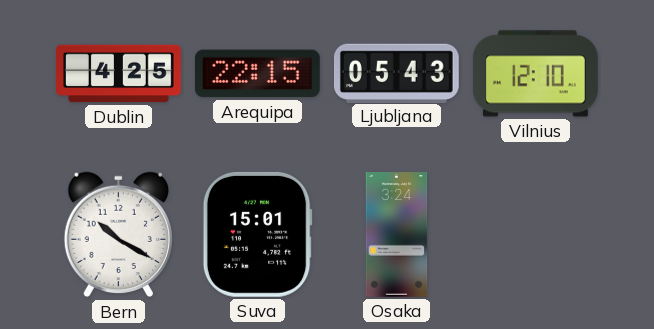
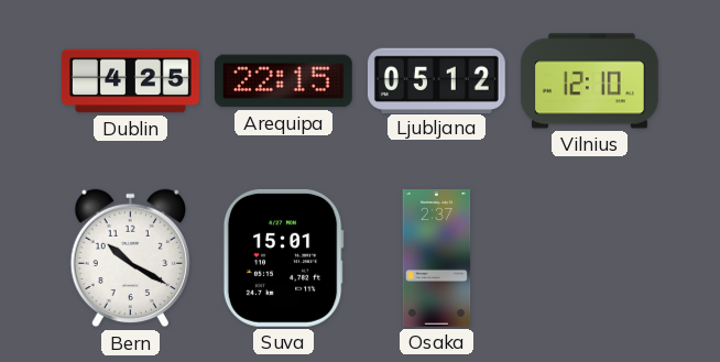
Ljubljana: 05:43 -> 05:12
Osaka: 3:24 -> 2:37
